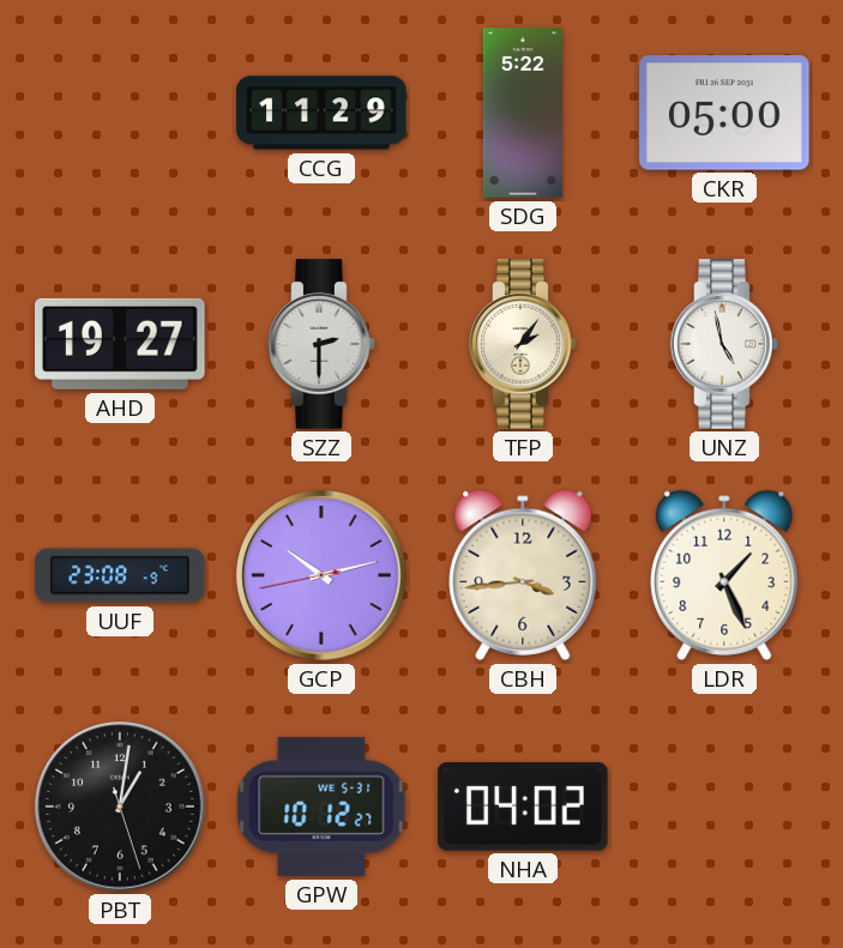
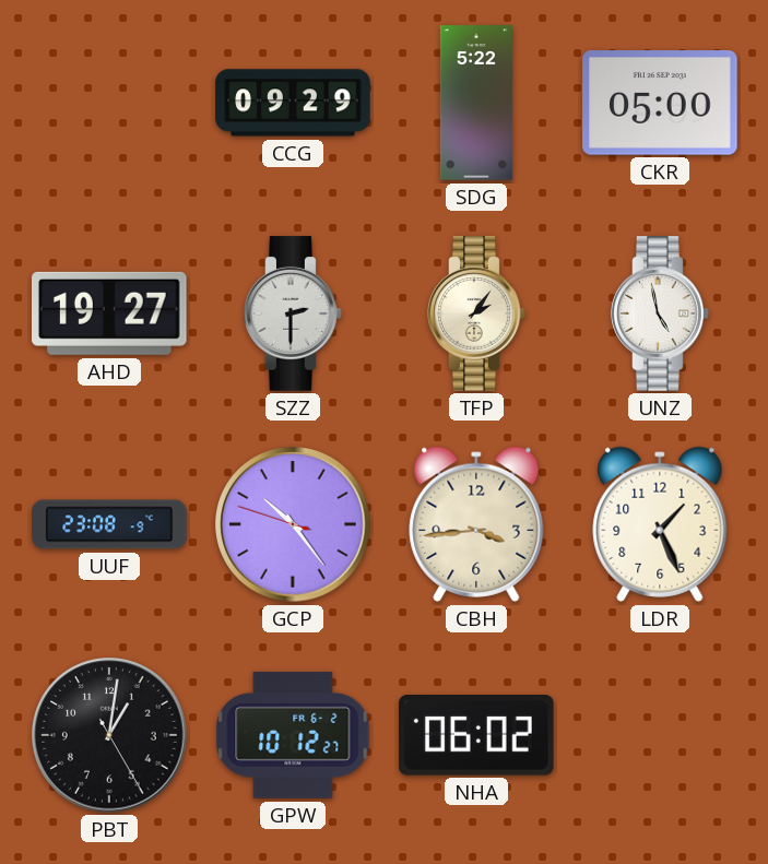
CCG: 11:29 -> 09:29
GCP: 10:12 -> 10:23
PBT: 1:01:27 -> 1:01:25
GPW date: WE 5-31 -> FR 6-2
NHA: 04:02 -> 06:02
